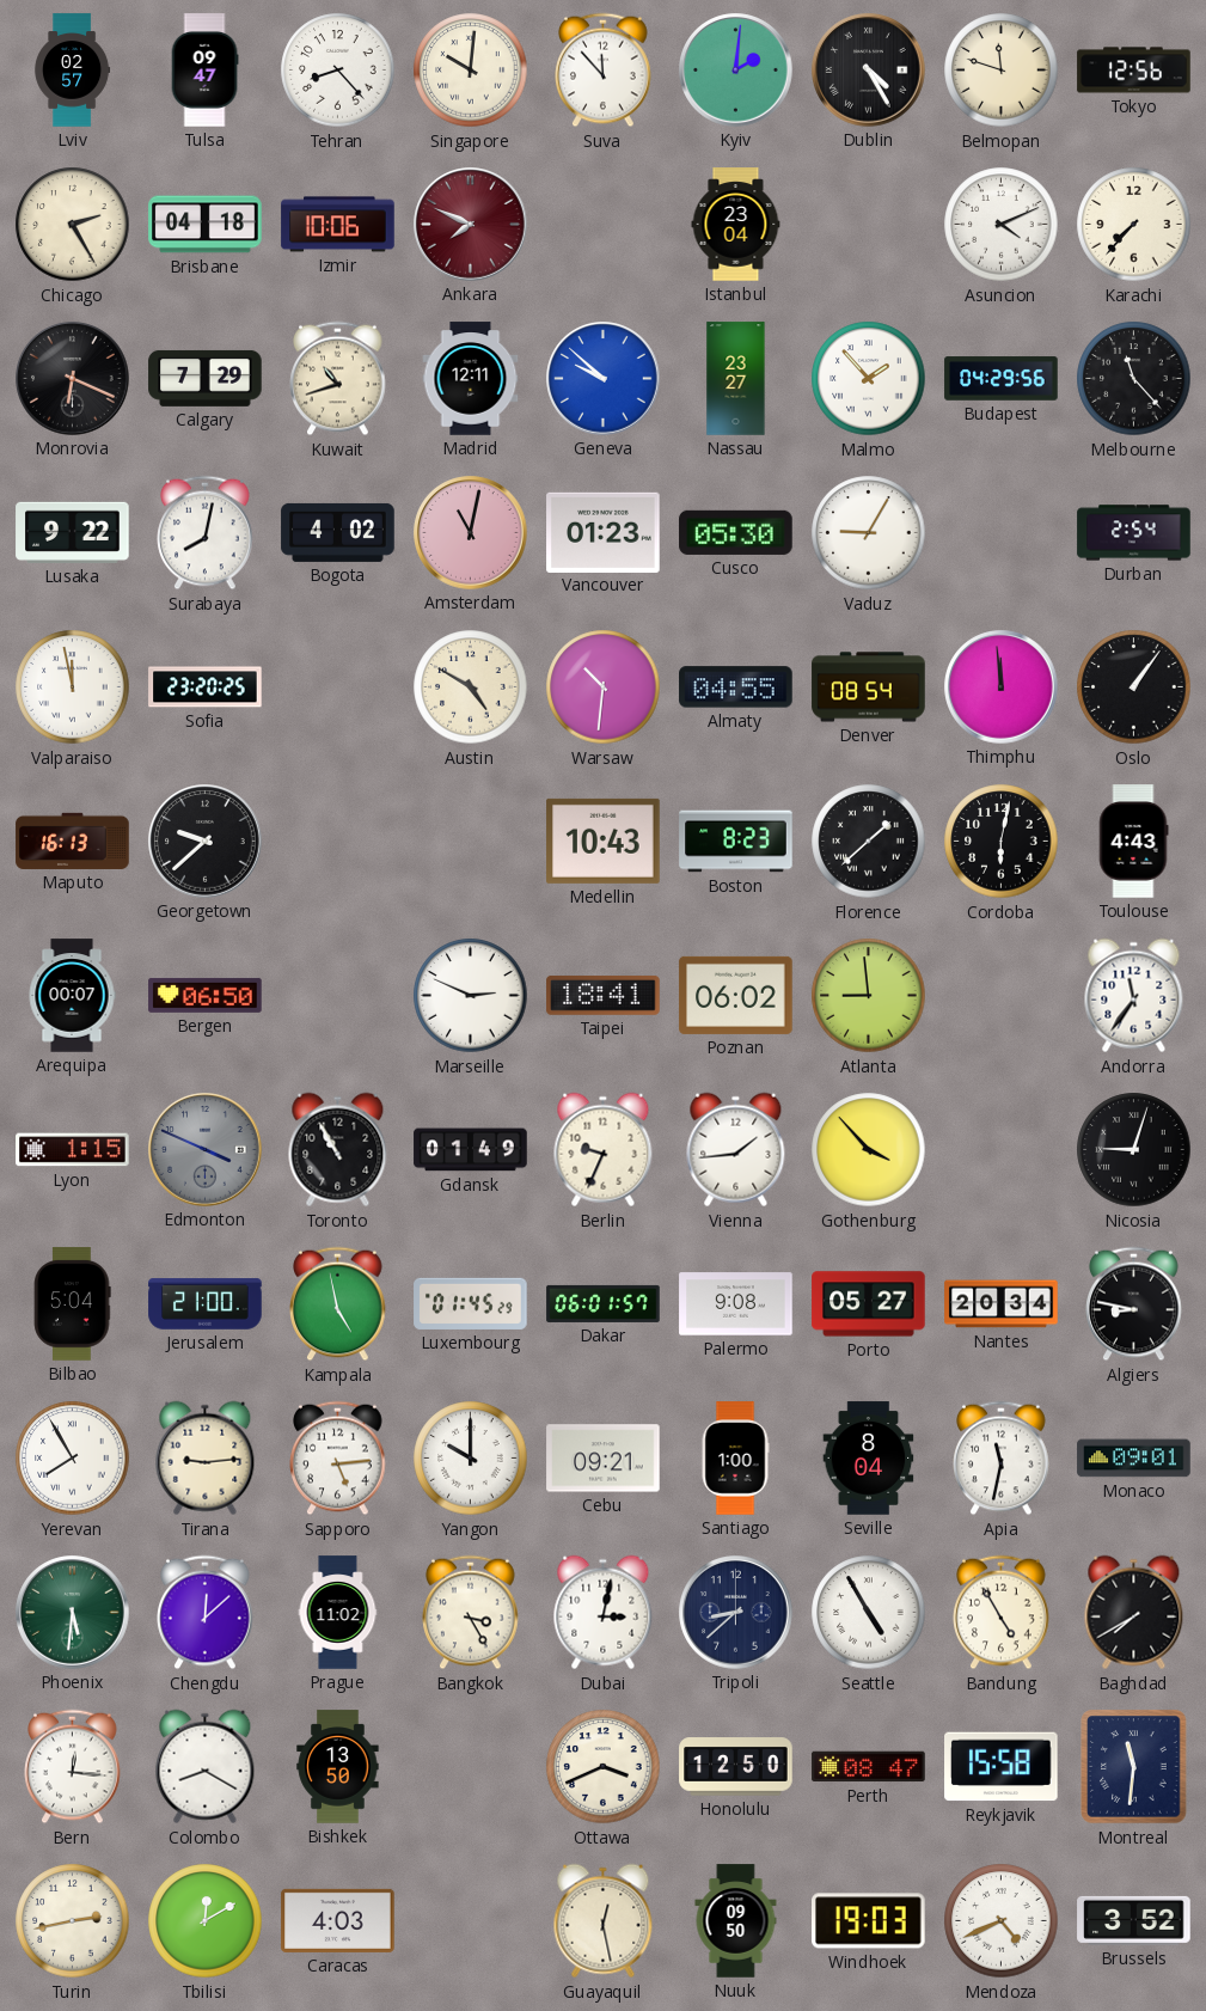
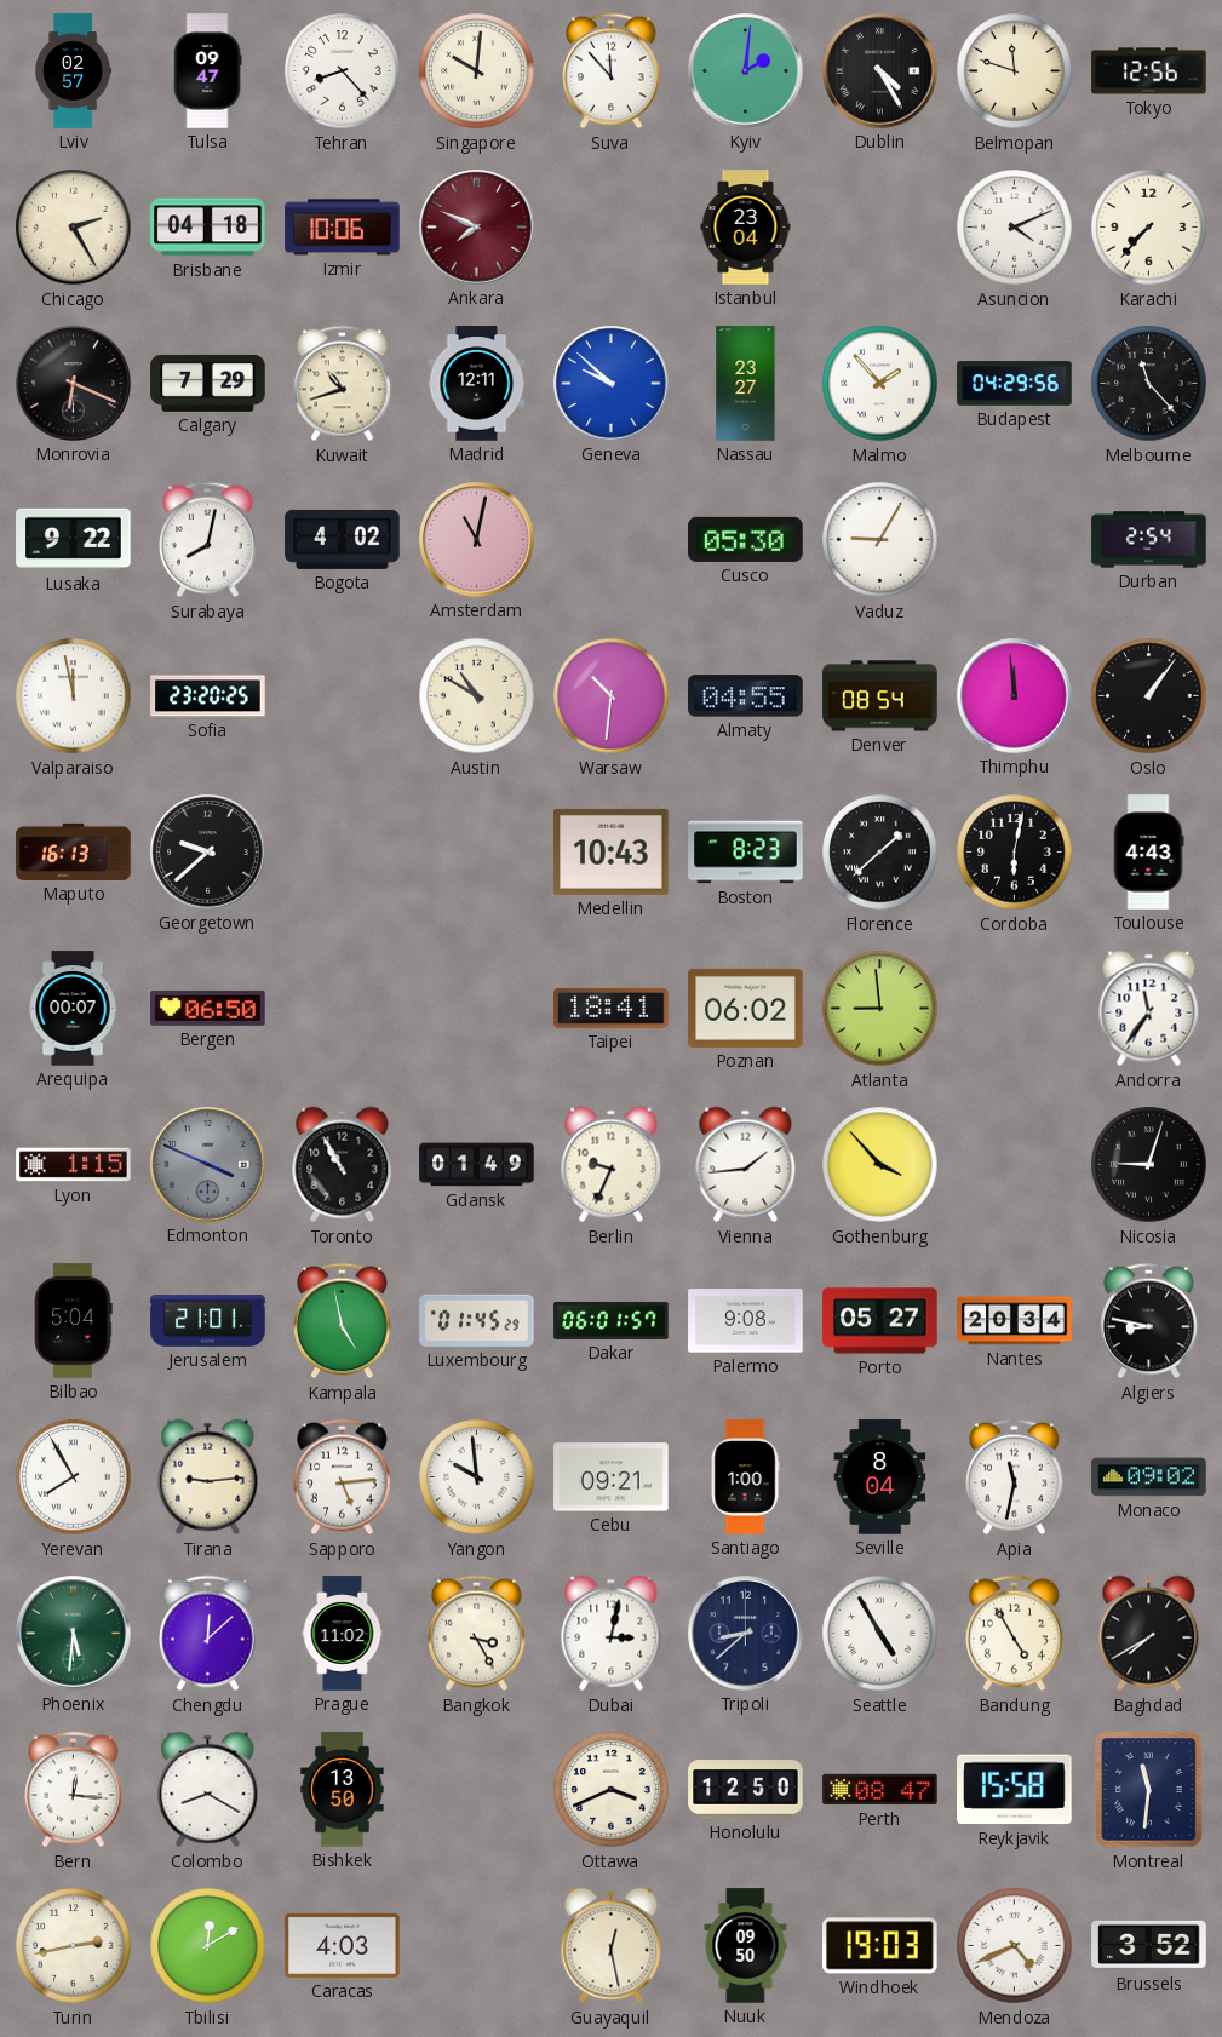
Vancouver: 01:23 -> none
Austin: 4:50 -> 10:50
Marseille: 2:49 -> none
Jerusalem: 21:00 -> 21:01
Yangon: 10:00 -> 9:59
Monaco: 09:01 -> 09:02
